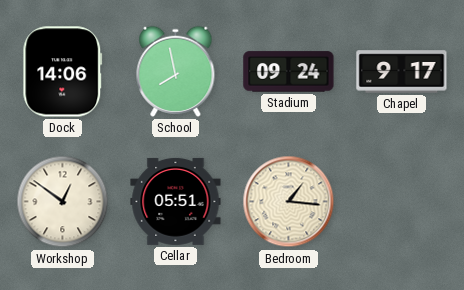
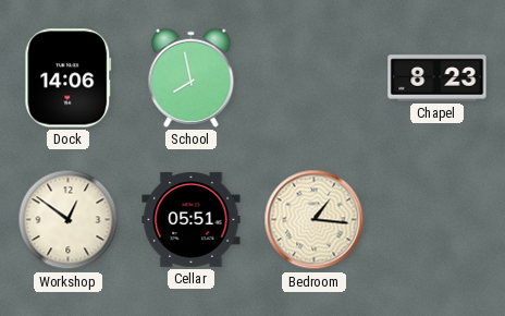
Stadium: 09:24 -> none
Chapel: 9:17 -> 8:23
